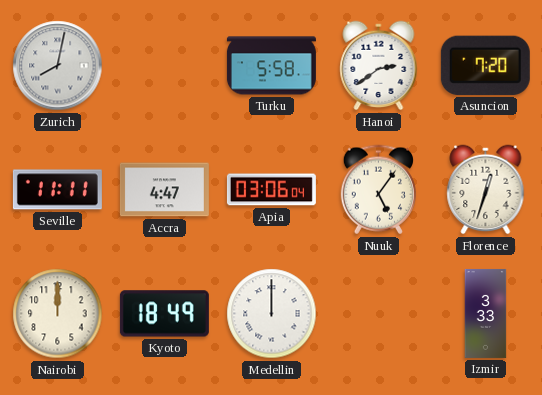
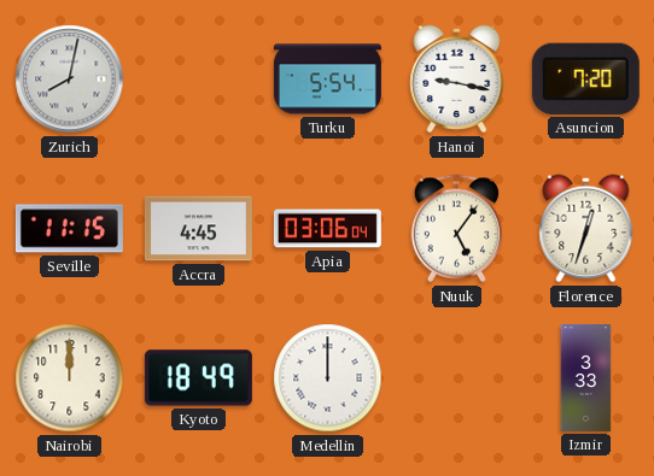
Turku: 5:58 -> 5:54
Hanoi: 2:39 -> 9:17
Seville: 11:11 -> 11:15
Accra: 4:47 -> 4:45
